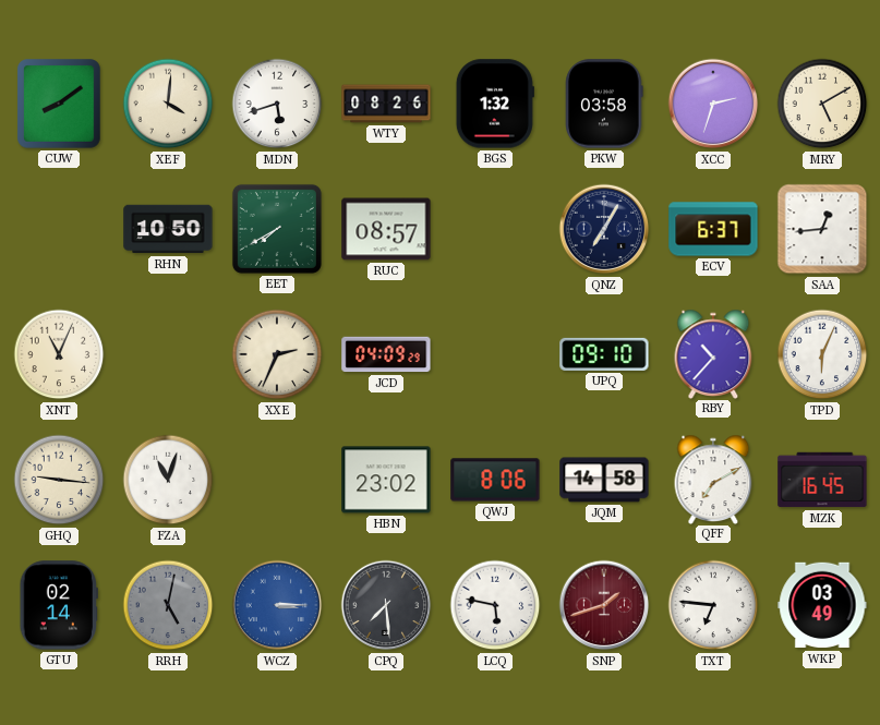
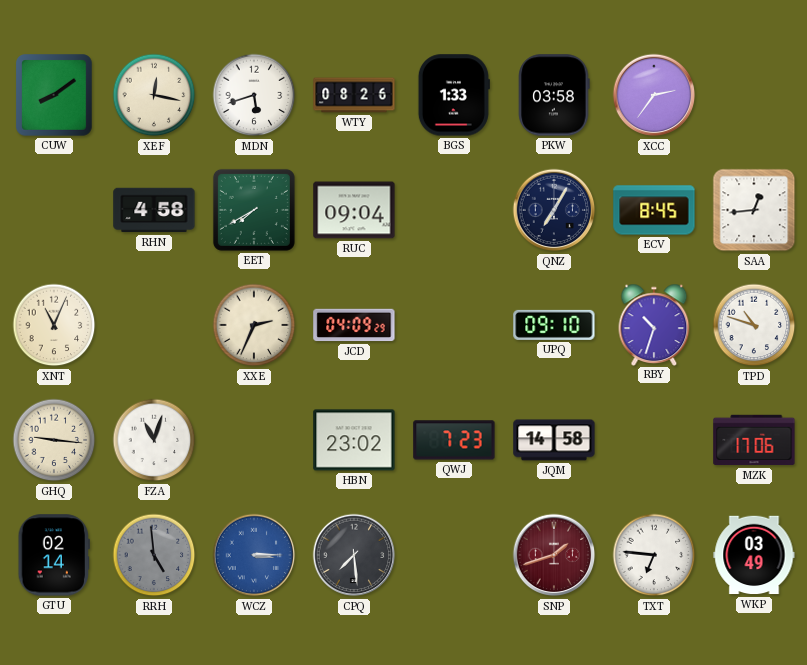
XEF: 4:01 -> 12:17
BGS: 1:32 -> 1:33
XCC: 2:33 -> 2:36
MRY: 5:10 -> none
RHN: 10:50 -> 4:58
RUC: 08:57 -> 09:04
ECV: 6:37 -> 8:45
RBY: 10:37 -> 10:33
TPD: 6:04 -> 10:48
QWJ: 8:06 -> 7:23
QFF: 7:10 -> none
MZK: 16:45 -> 17:06
RRH: 5:02 -> 4:59
LCQ: 5:47 -> none
